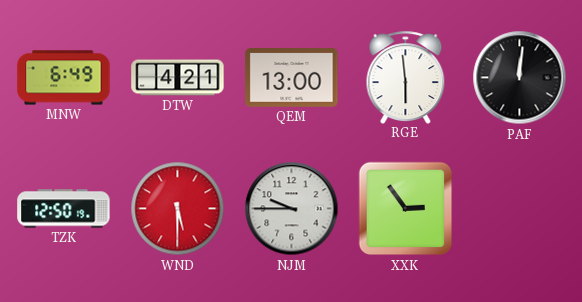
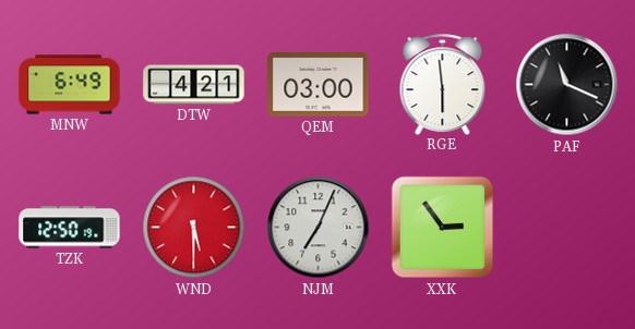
QEM: 13:00 -> 03:00
PAF: 12:01 -> 11:19
NJM: 9:45 -> 7:04
